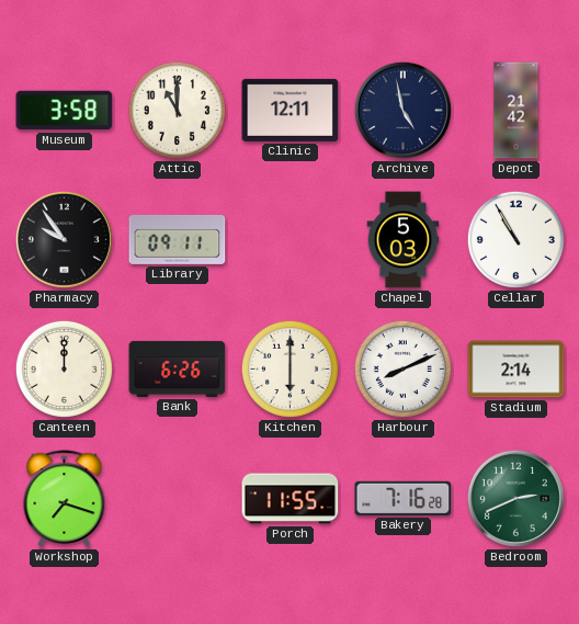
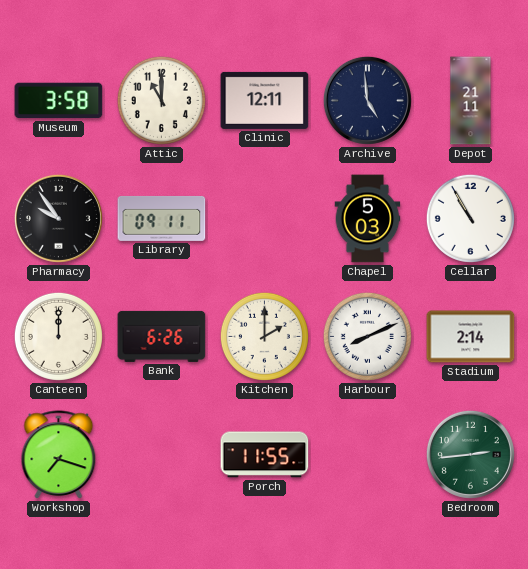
Archive: 4:58 -> 4:59
Depot: 21:42 -> 21:11
Kitchen: 6:00 -> 2:00
Bakery: 7:16 -> none
Bedroom: 2:41 -> 2:44
